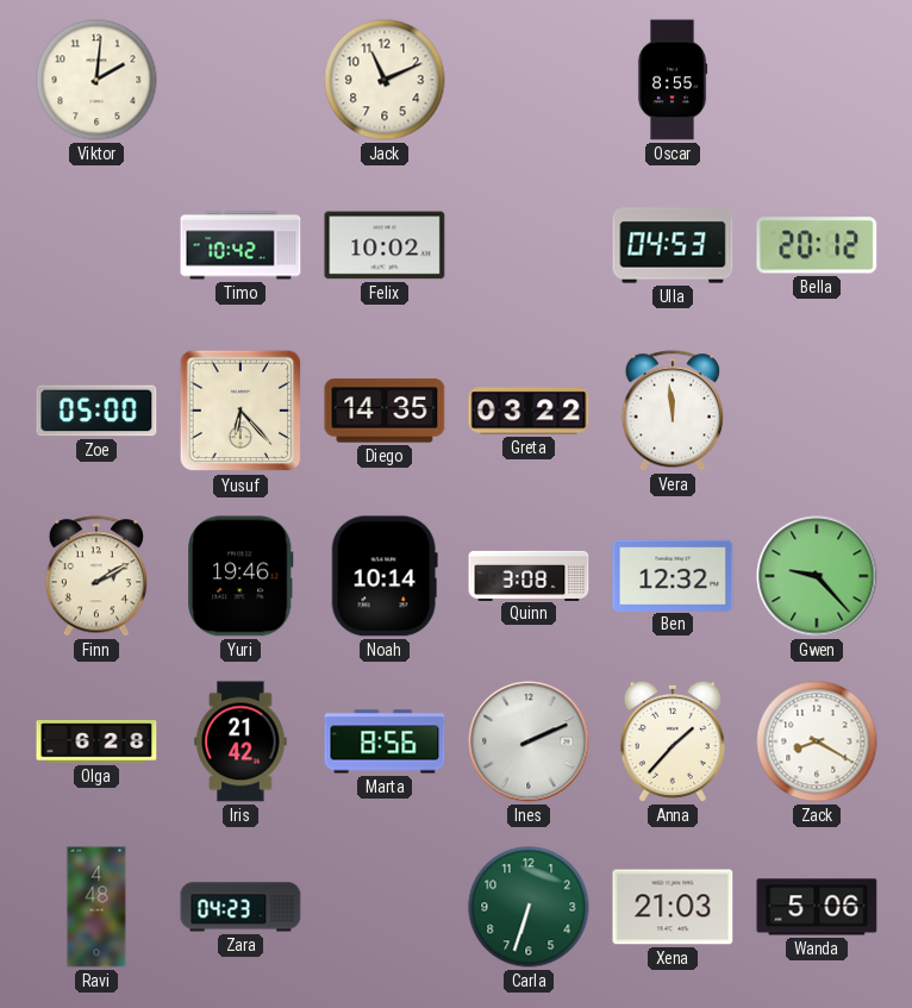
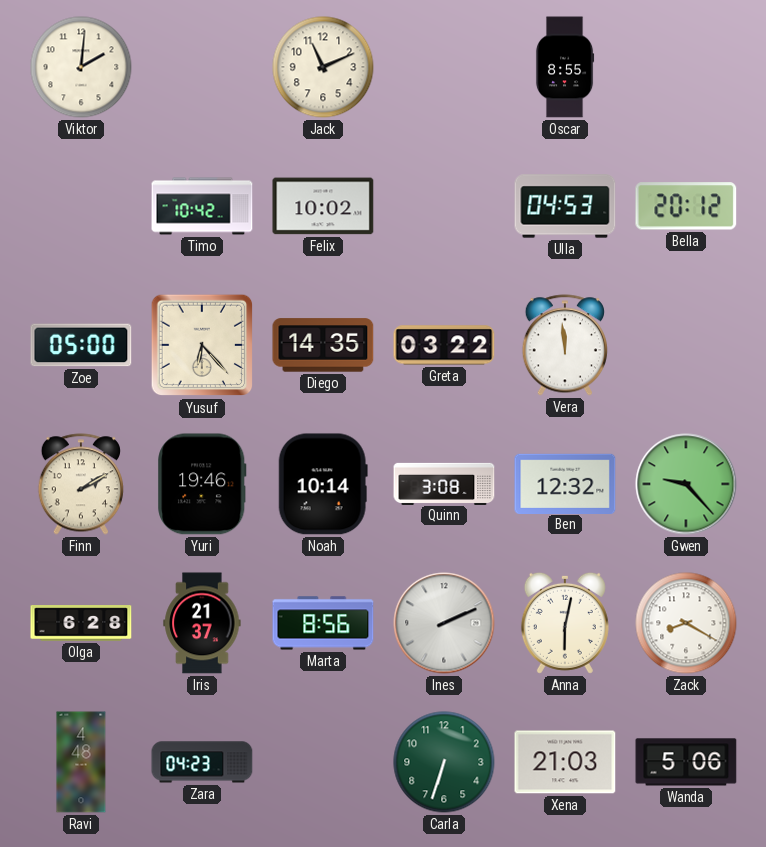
Iris: 21:42 -> 21:37
Anna: 1:37 -> 6:02
